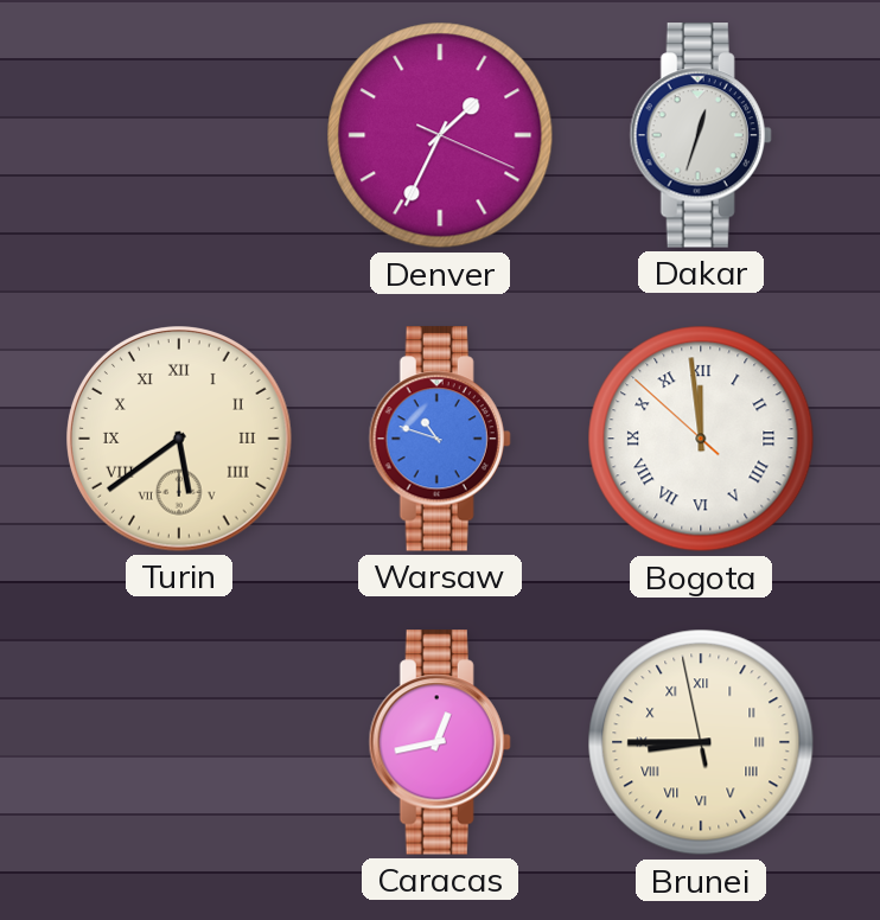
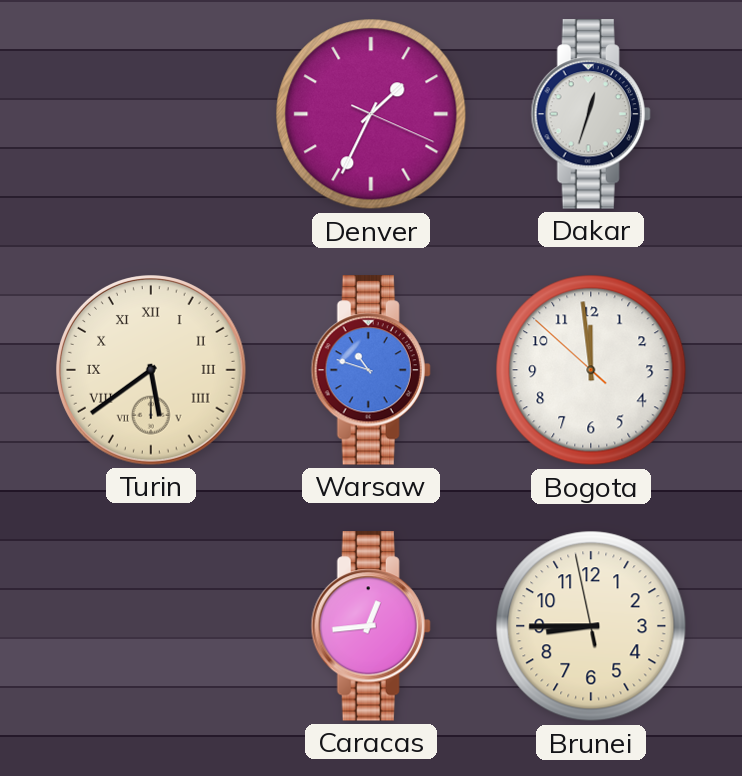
Bogota numerals: Roman -> Arabic
Caracas: 12:43 -> 12:44
Brunei numerals: Roman -> Arabic
